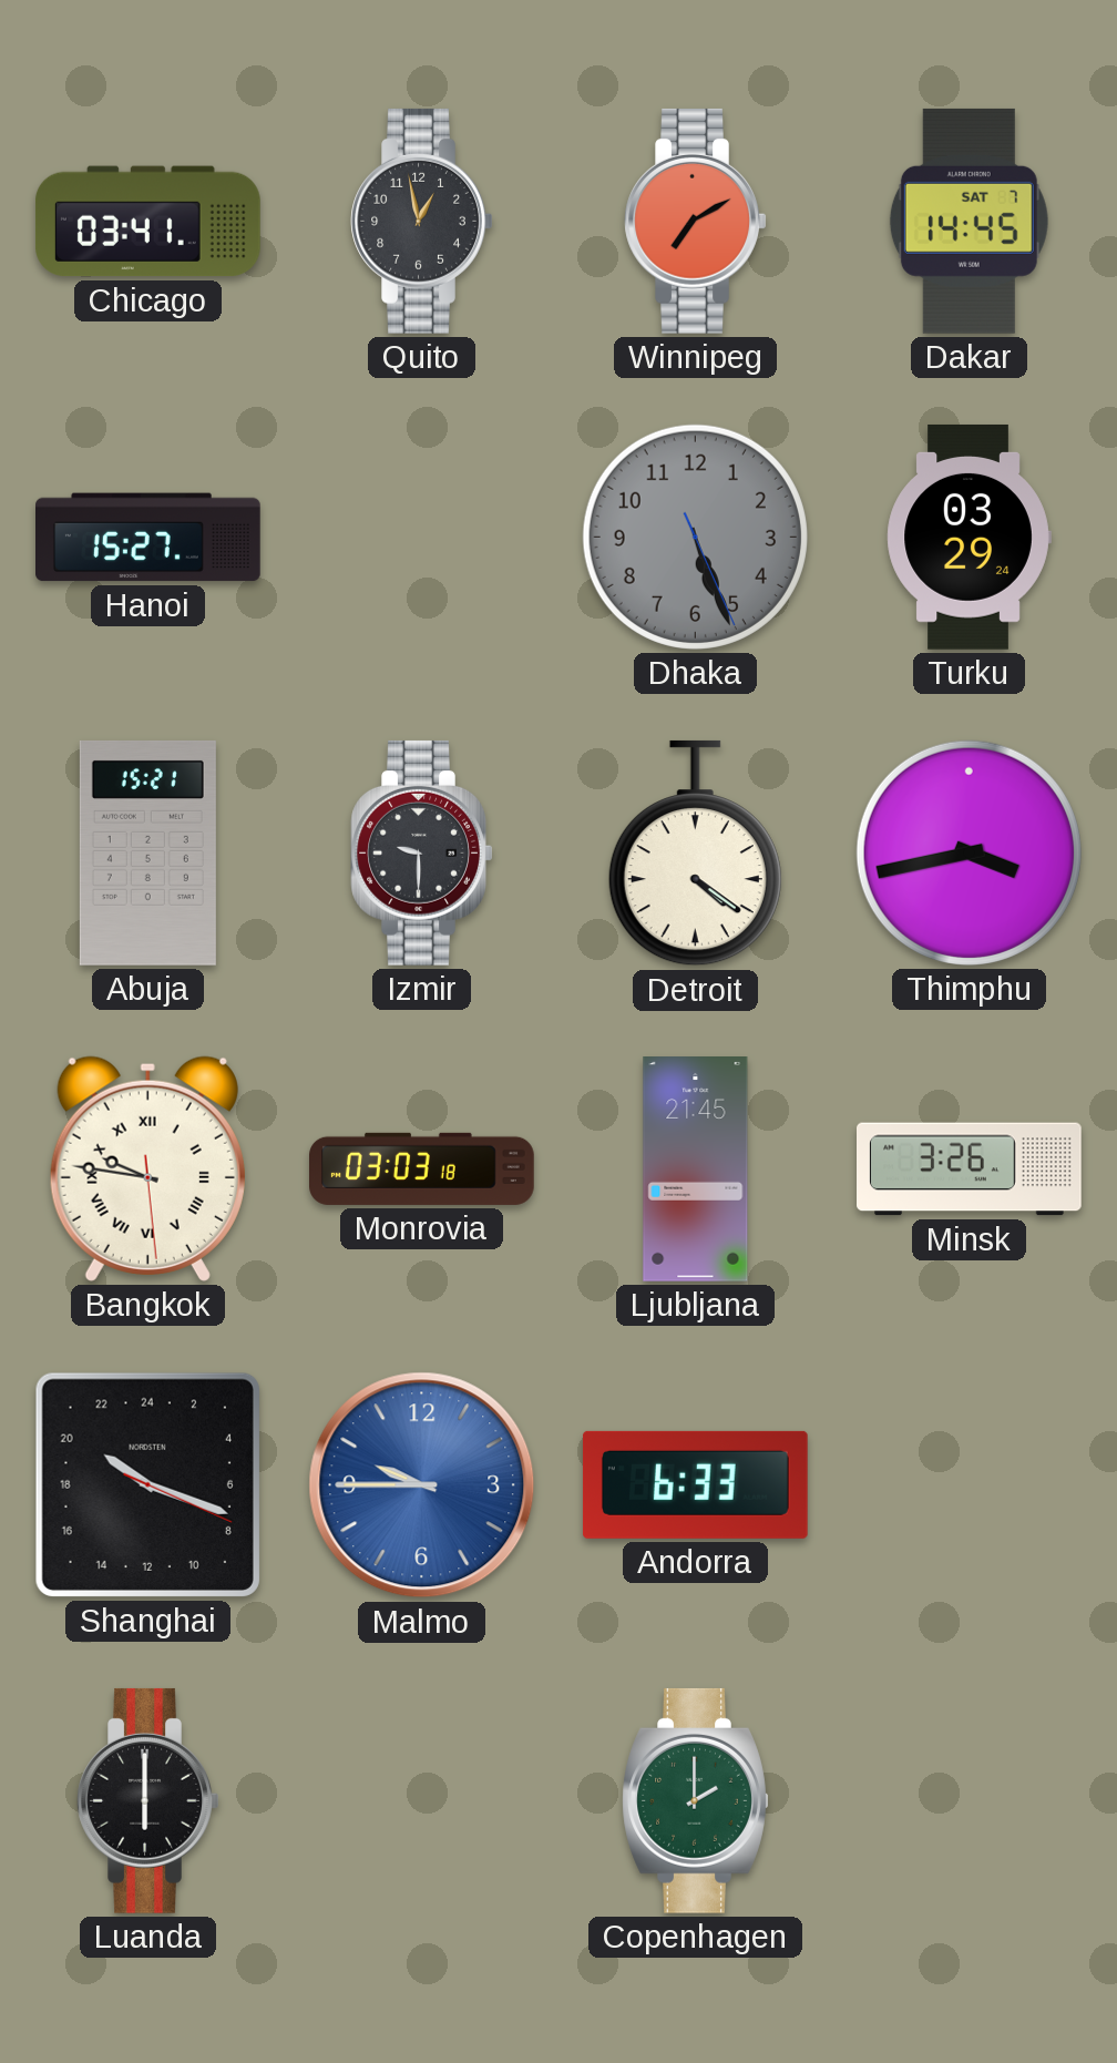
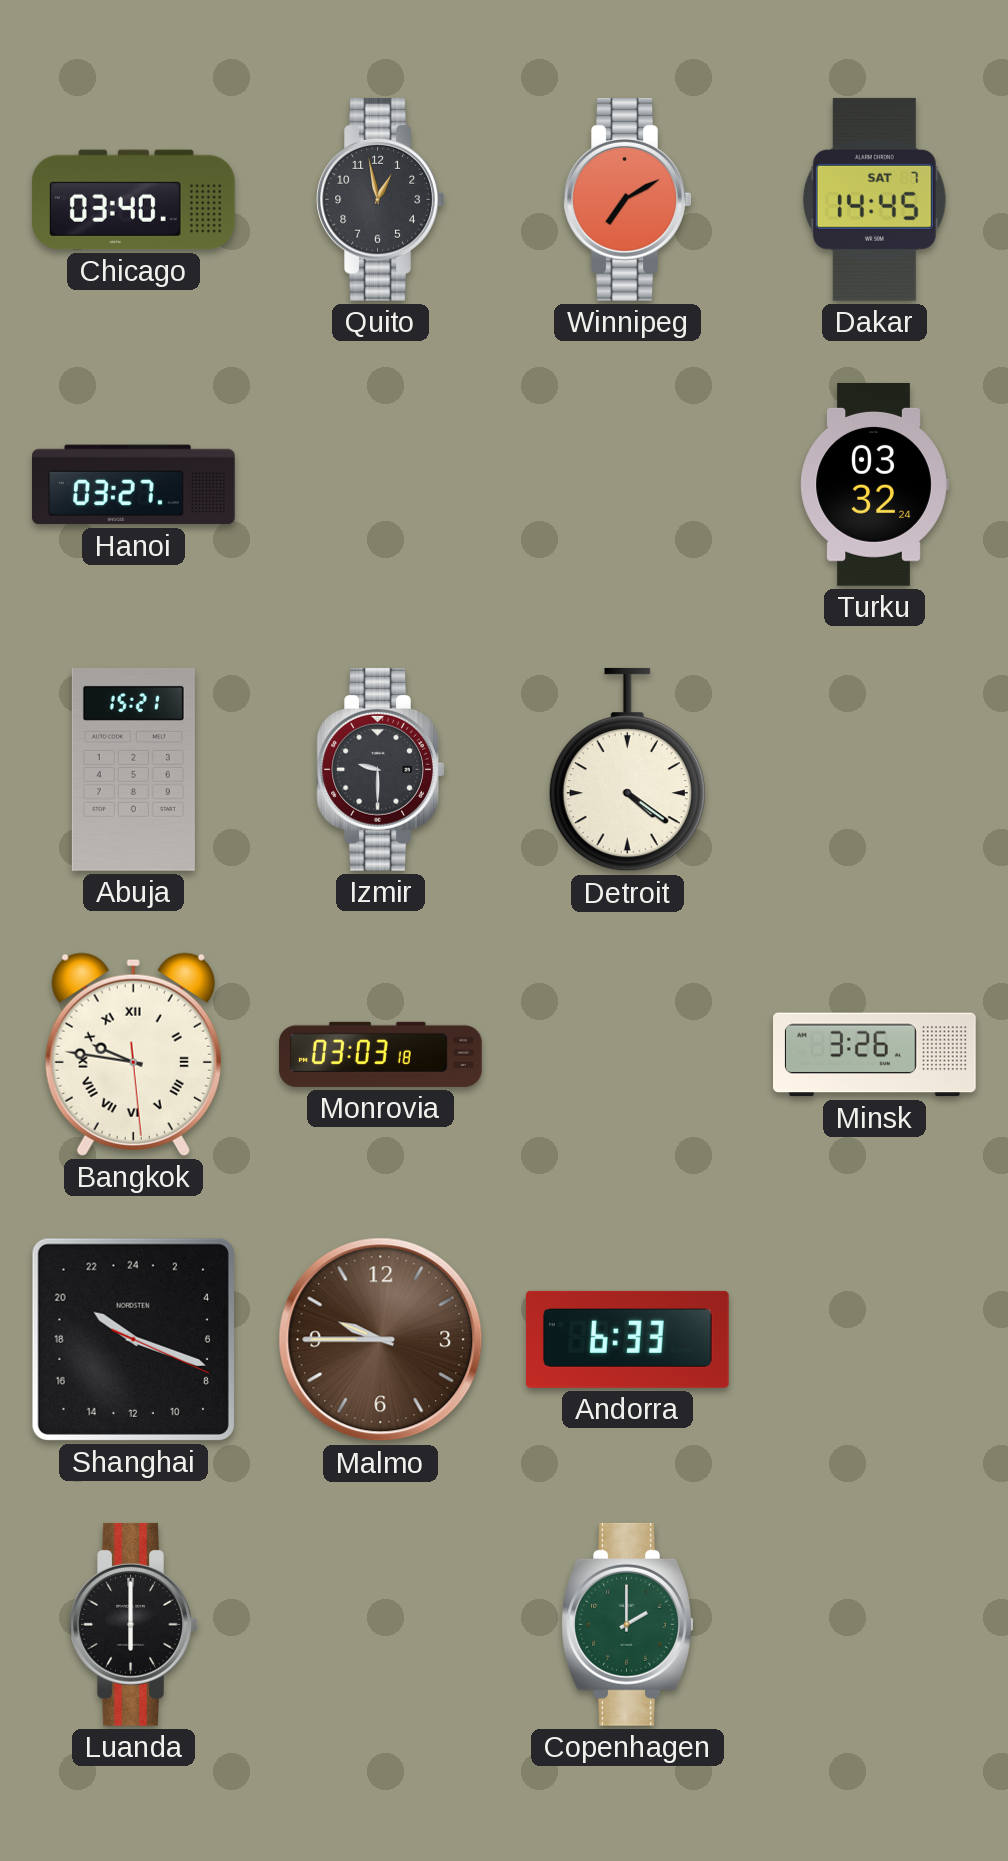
Chicago: 03:41 -> 03:40
Hanoi: 15:27 -> 03:27
Dhaka: 5:26 -> none
Turku: 03:29 -> 03:32
Thimphu: 3:43 -> none
Ljubljana: 21:45 -> none
Malmo dial: blue -> brown
